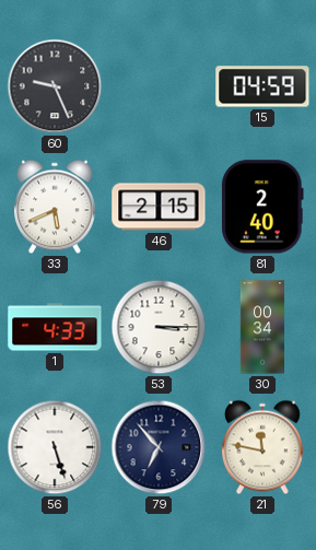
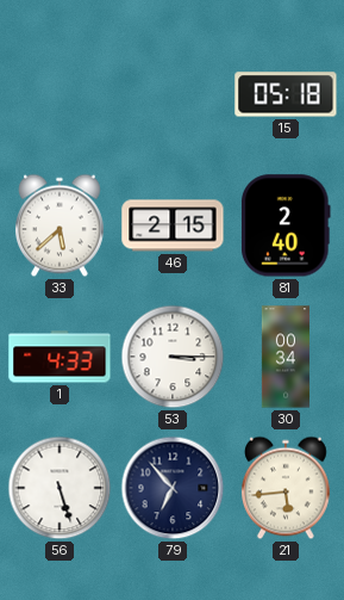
60: 9:26 -> none
15: 04:59 -> 05:18
33: 5:41 -> 5:38
21: 11:47 -> 5:44
